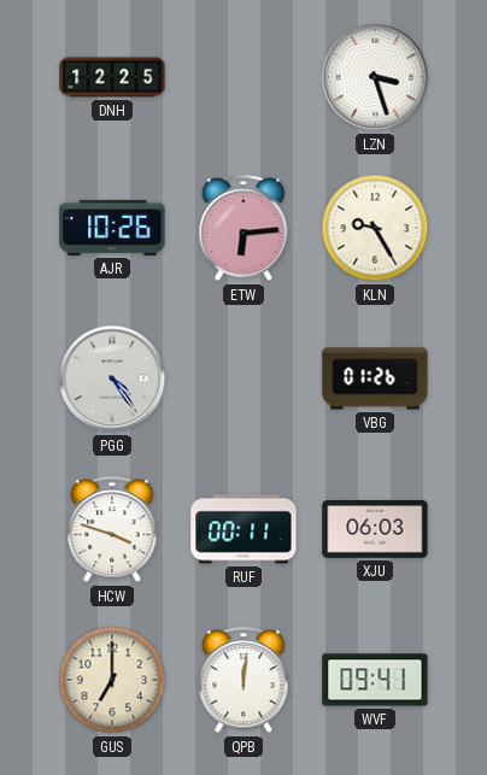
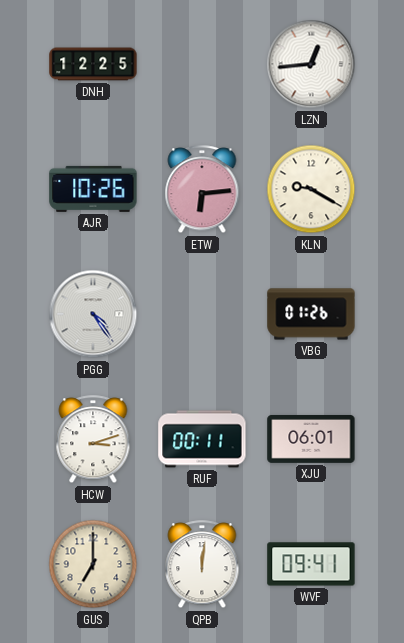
LZN: 3:27 -> 12:44
KLN: 9:25 -> 9:20
HCW: 3:48 -> 3:12
XJU: 06:03 -> 06:01
